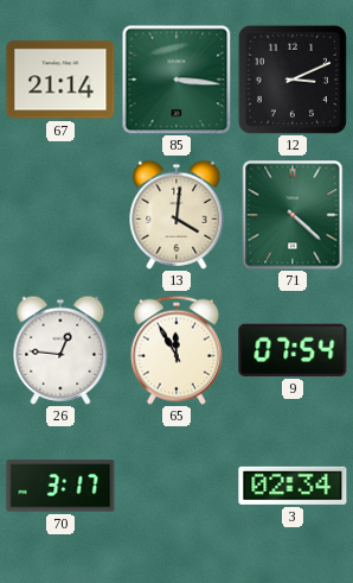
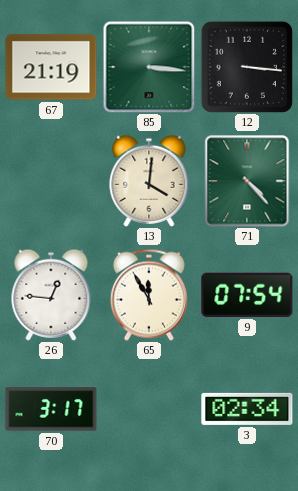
67: 21:14 -> 21:19
12: 3:11 -> 3:16
71: 4:22 -> 4:23
